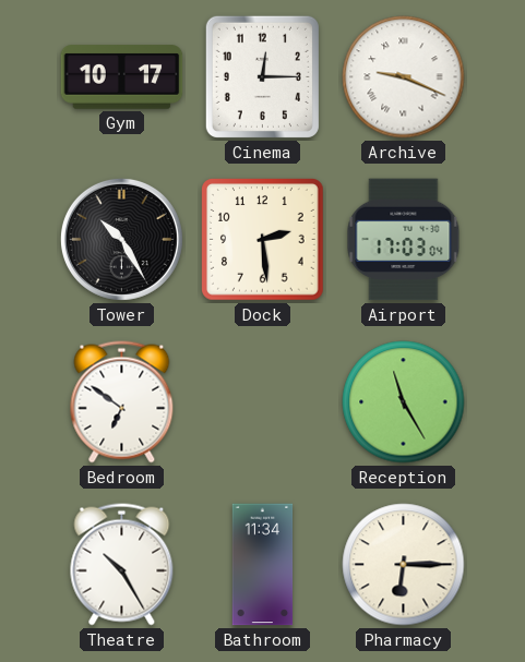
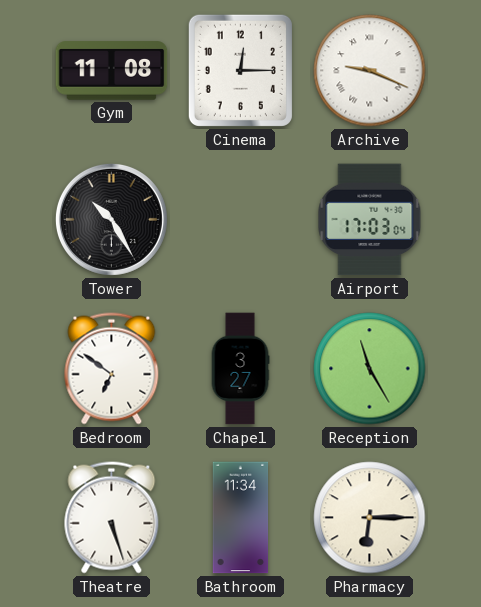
Gym: 10:17 -> 11:08
Dock: 2:29 -> none
Chapel: none -> 3:27
Theatre: 10:25 -> 5:27
